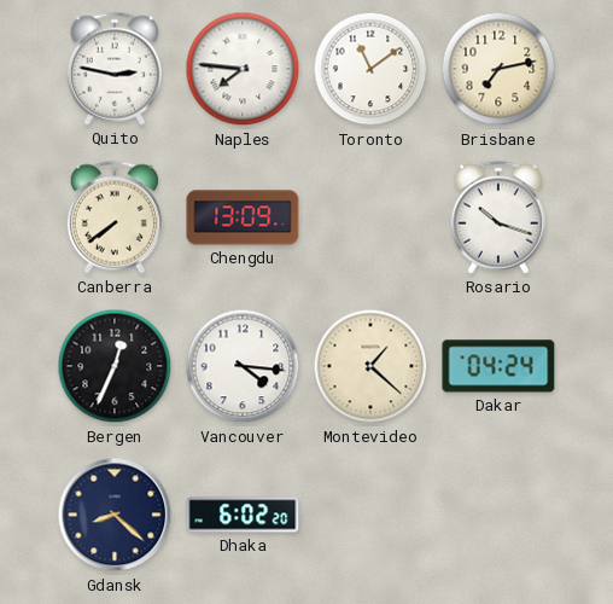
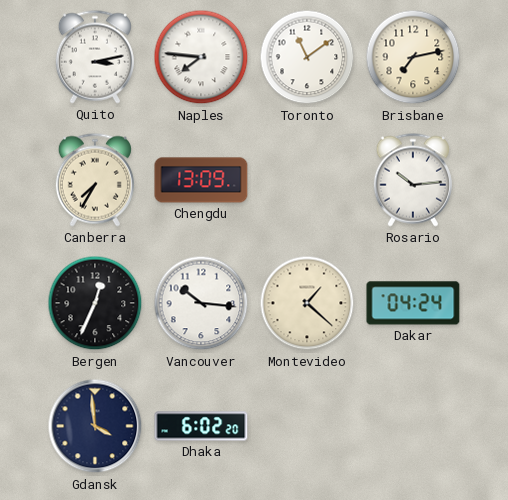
Quito: 2:47 -> 3:13
Canberra: 7:39 -> 7:35
Rosario: 10:18 -> 10:14
Vancouver: 4:16 -> 10:16
Gdansk: 8:22 -> 3:59
